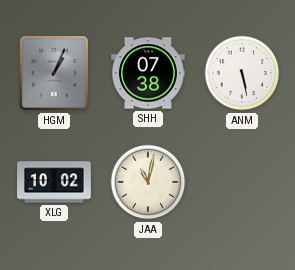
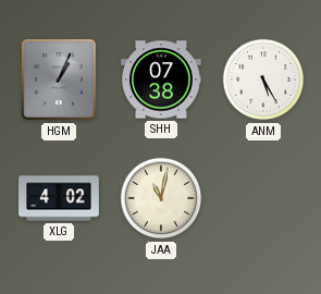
ANM: 5:28 -> 5:25
XLG: 10:02 -> 4:02
